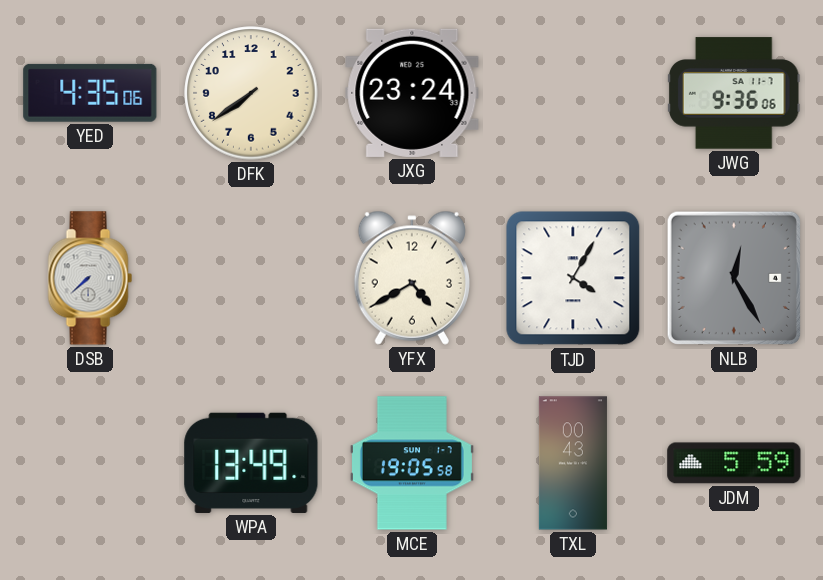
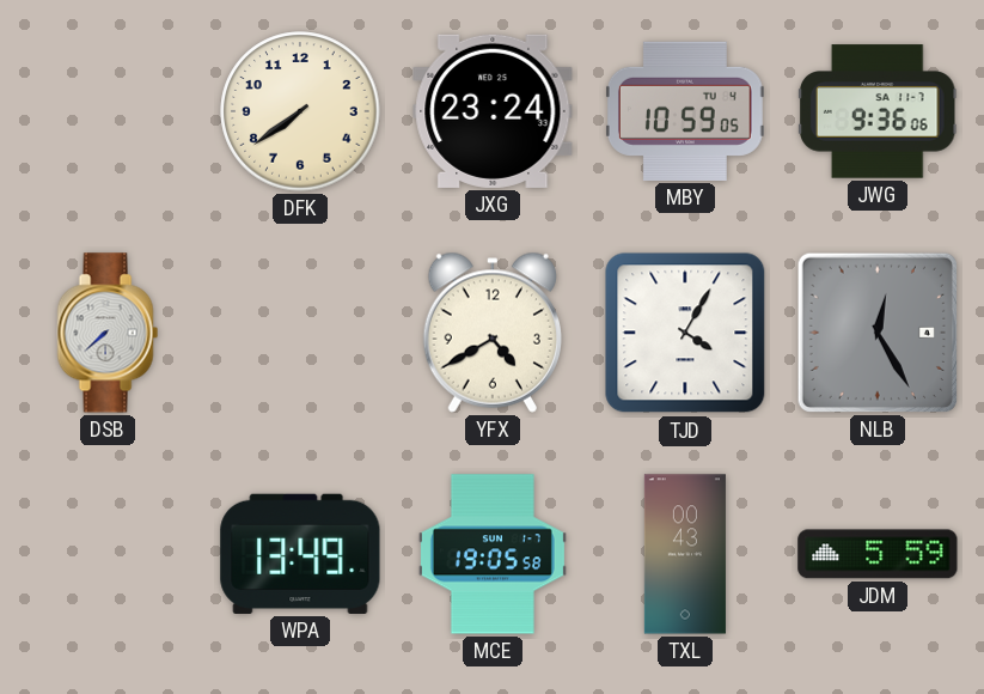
YED: 4:35 -> none
MBY: none -> 10:59
